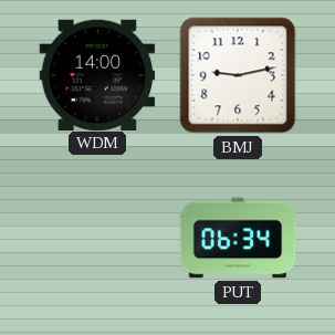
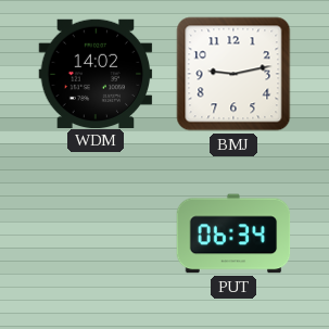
WDM: 14:00 -> 14:02
